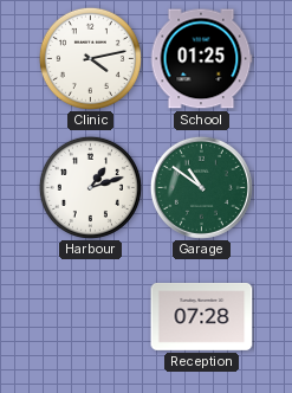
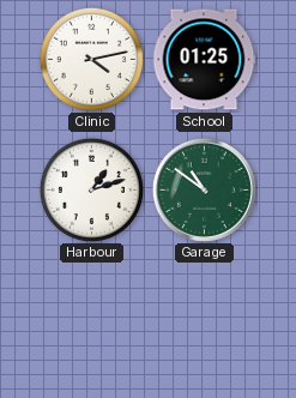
Reception: 07:28 -> none
